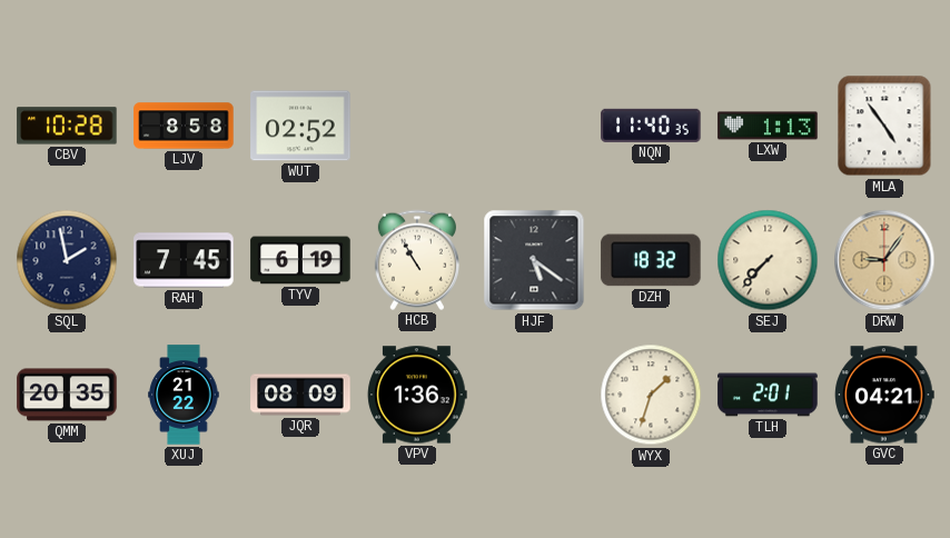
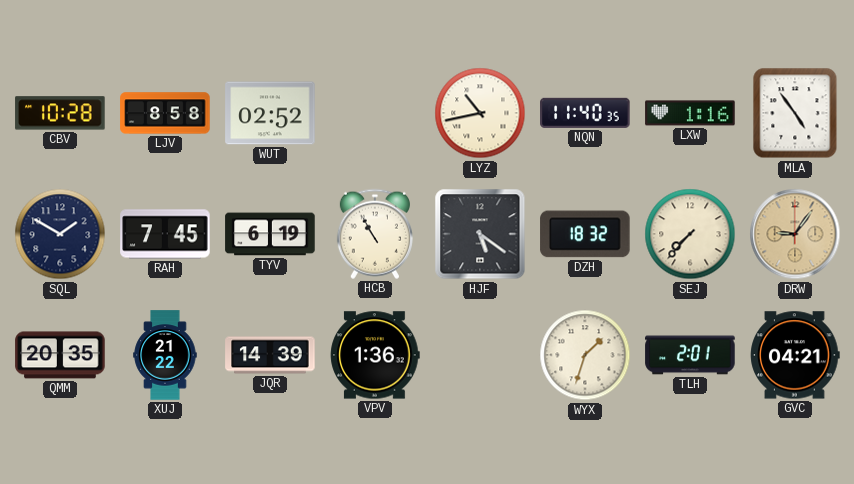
LYZ: none -> 10:43
LXW: 1:13 -> 1:16
SQL: 1:58 -> 1:50
JQR: 08:09 -> 14:39
